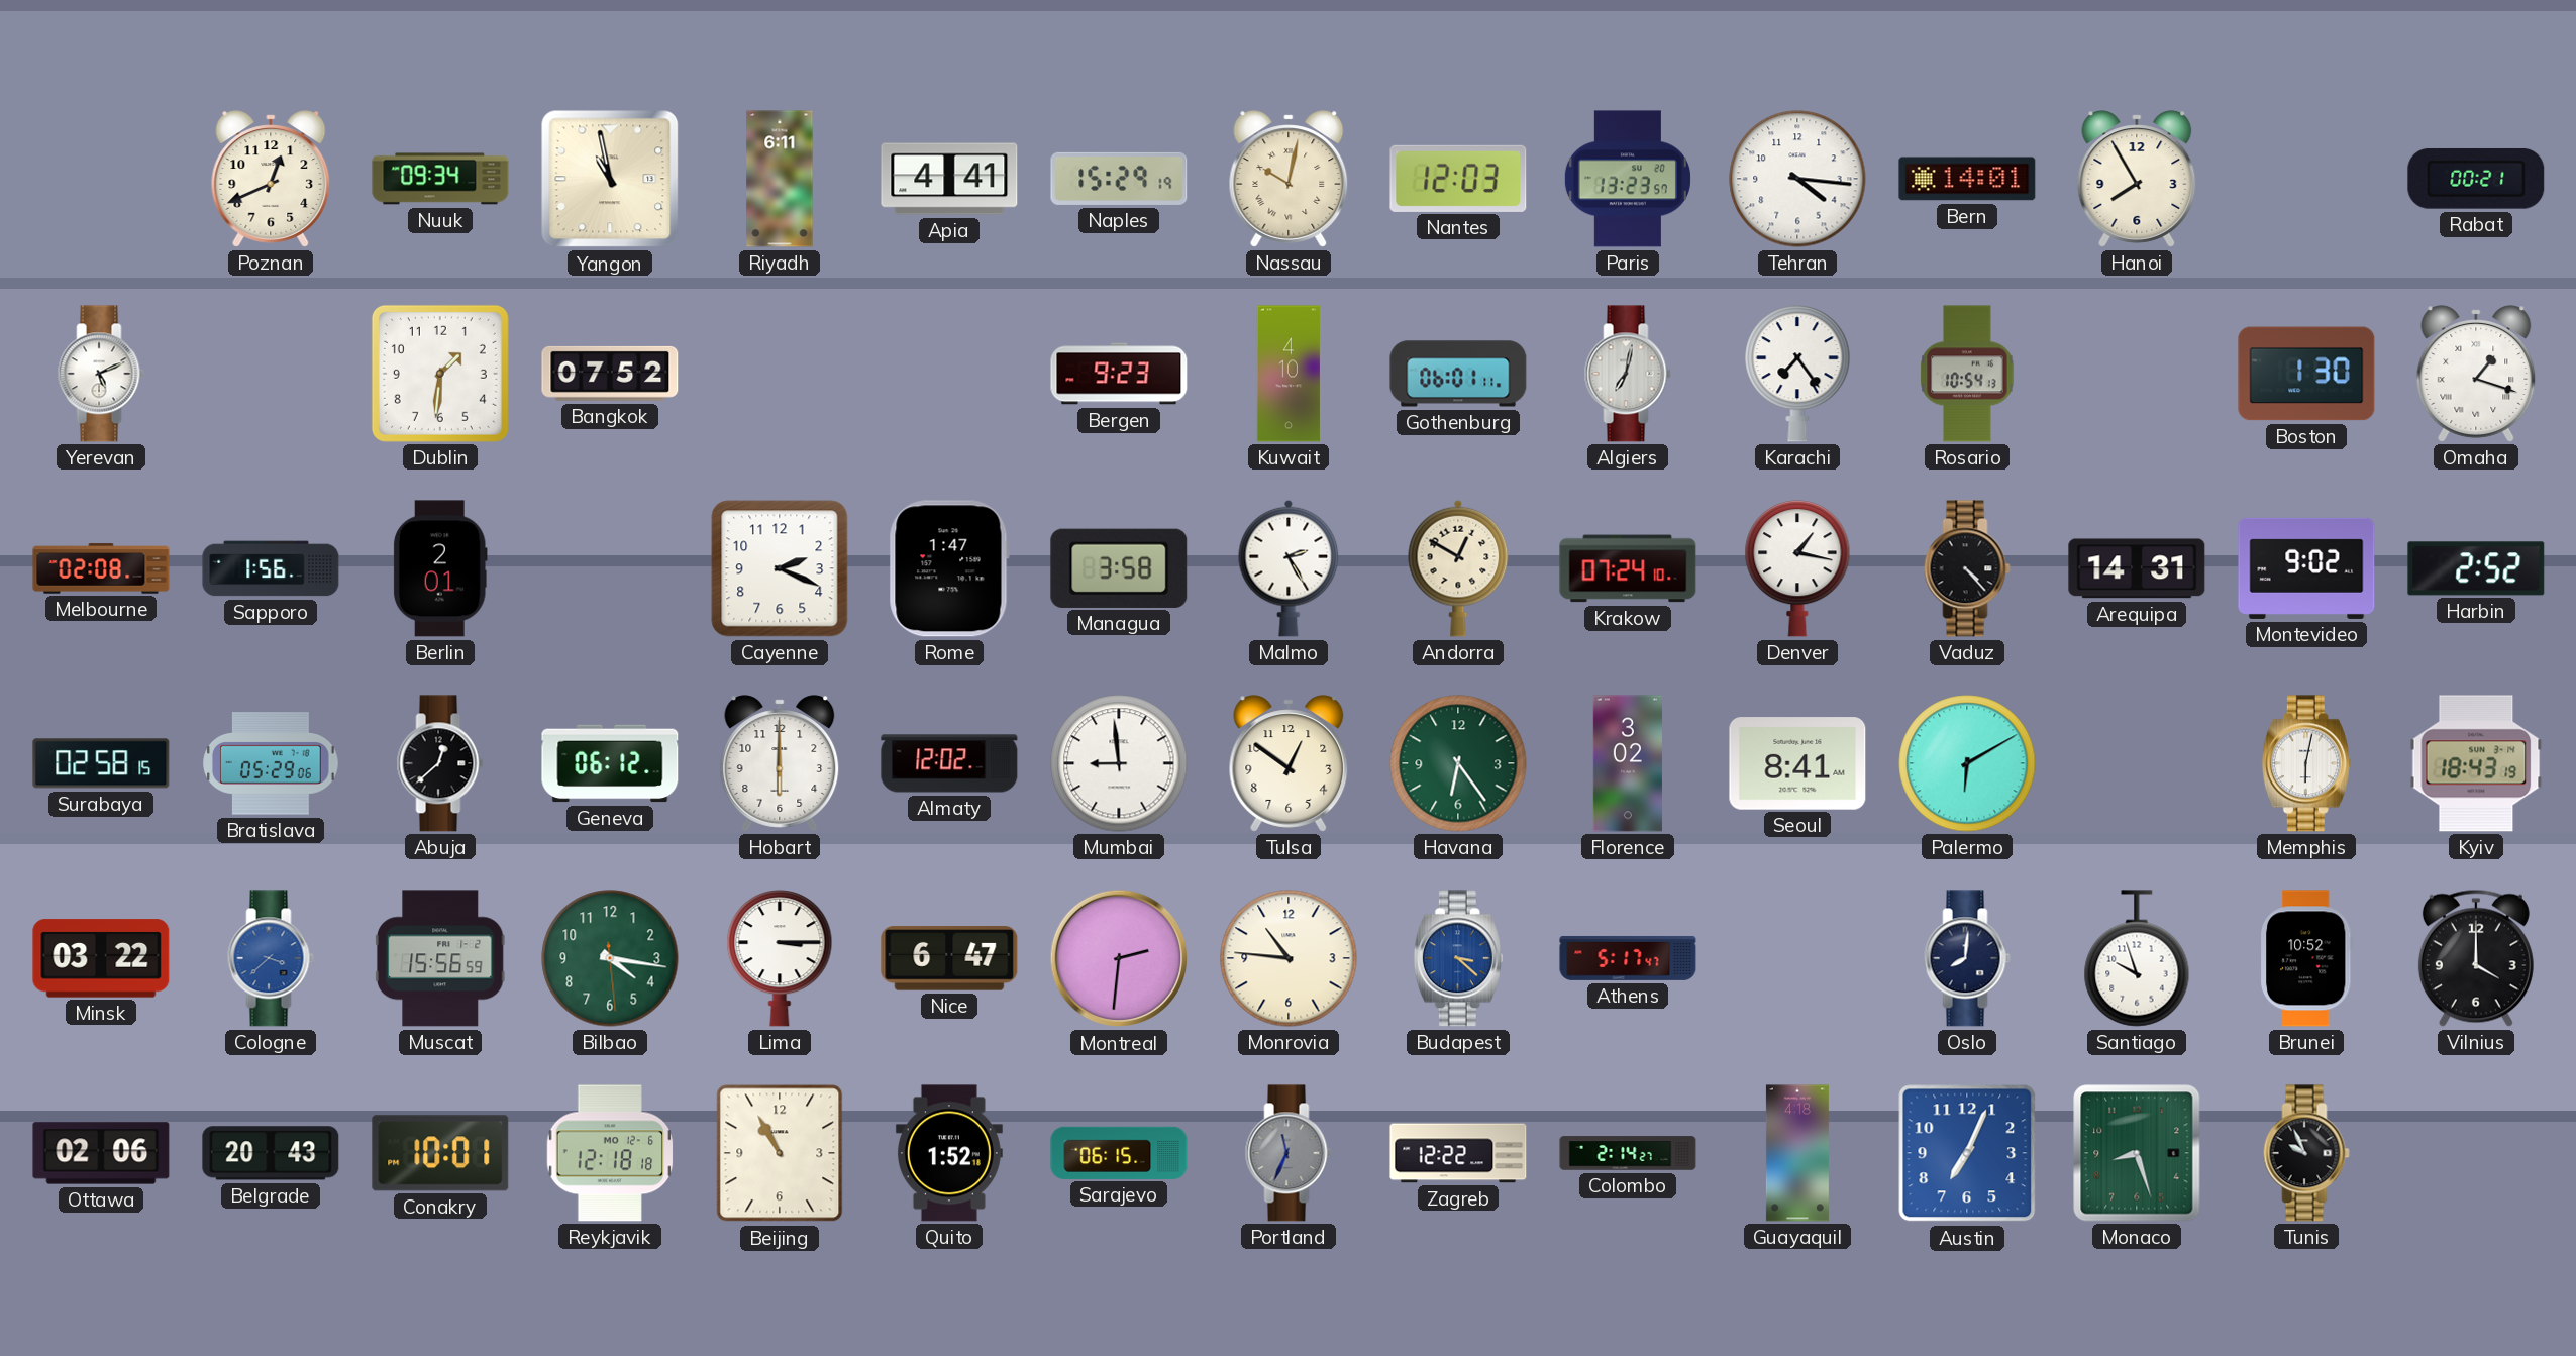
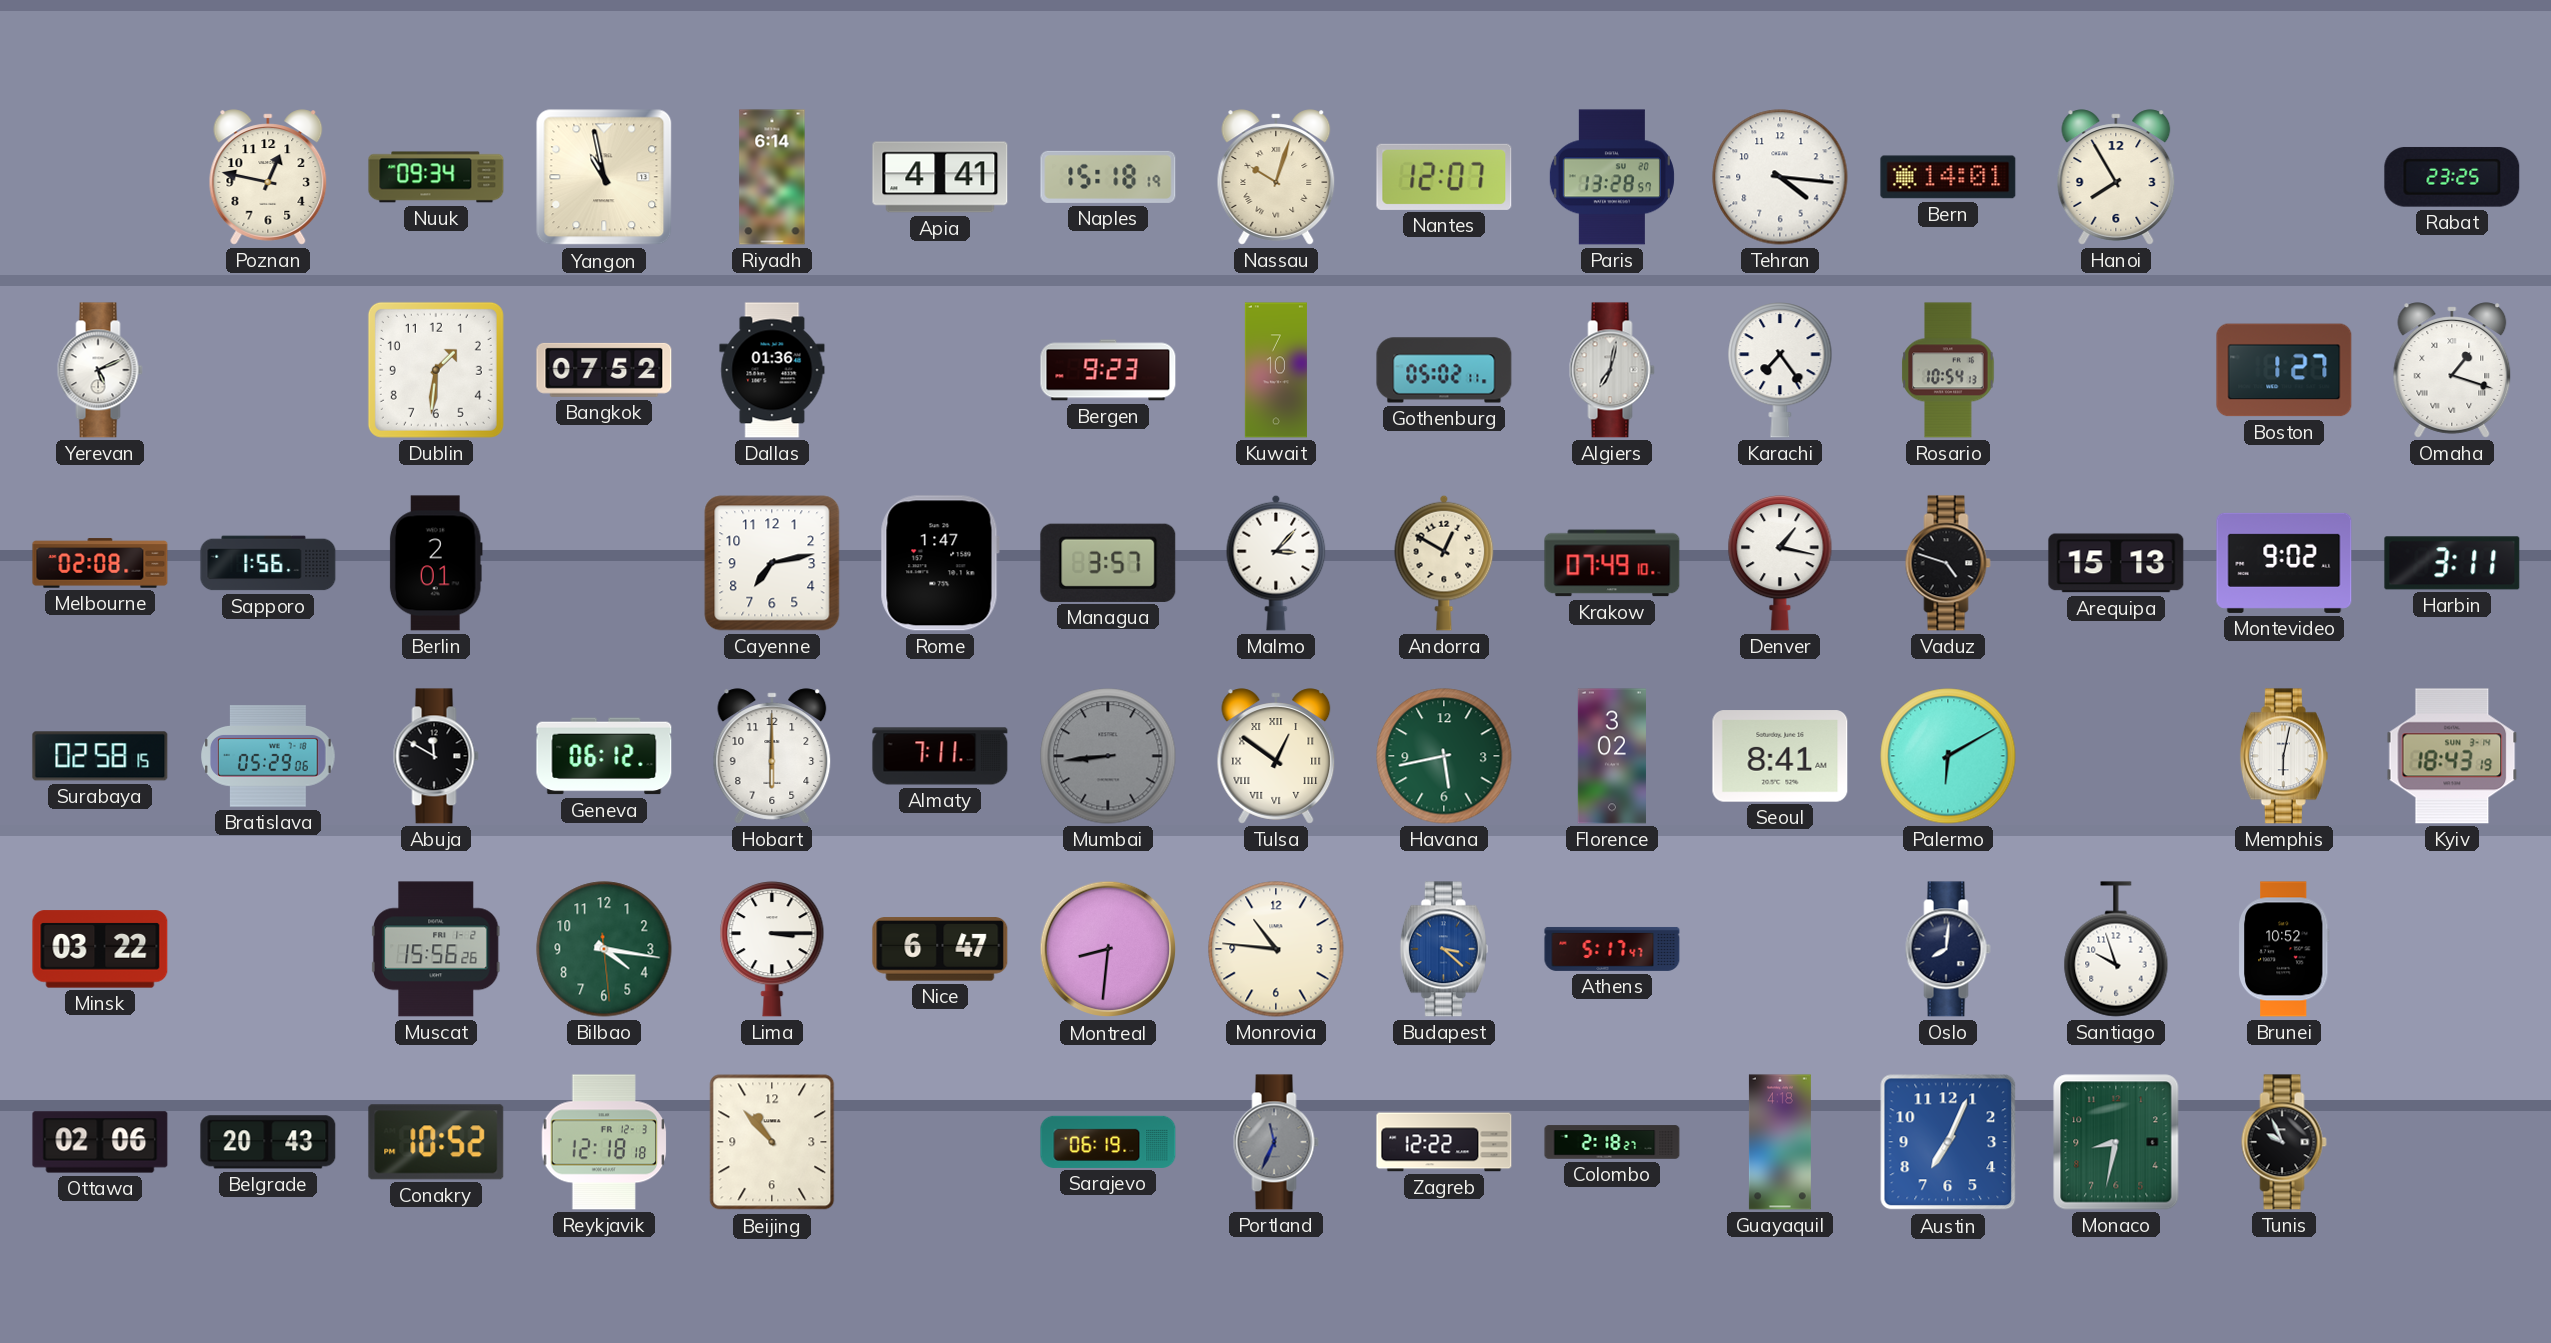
Poznan: 12:41 -> 12:47
Riyadh: 6:11 -> 6:14
Naples: 15:29 -> 15:18
Nassau: 10:02 -> 10:03
Nantes: 12:03 -> 12:07
Paris: 13:23 -> 13:28
Rabat: 00:21 -> 23:25
Dallas: none -> 01:36
Kuwait: 4:10 -> 7:10
Gothenburg: 06:01 -> 05:02
Boston: 1:30 -> 1:27
Cayenne: 2:19 -> 7:13
Managua: 3:58 -> 3:57
Malmo: 2:25 -> 3:07
Krakow: 07:24 -> 07:49
Vaduz: 4:23 -> 4:48
Arequipa: 14:31 -> 15:13
Harbin: 2:52 -> 3:11
Abuja: 12:38 -> 11:50
Almaty: 12:02 -> 7:11
Mumbai: 8:59 -> 8:44
Mumbai dial: white -> grey
Tulsa numerals: Arabic -> Roman
Havana: 6:24 -> 5:43
Cologne: 3:38 -> none
Muscat: 15:56:59 -> 15:56:26
Montreal: 2:31 -> 8:31
Vilnius: 4:00 -> none
Conakry: 10:01 -> 10:52
Reykjavik date: MO 12-6 -> FR 12-3
Beijing: 10:55 -> 10:53
Quito: 1:52 -> none
Sarajevo: 06:15 -> 06:19
Colombo: 2:14 -> 2:18
Monaco: 8:27 -> 8:32
